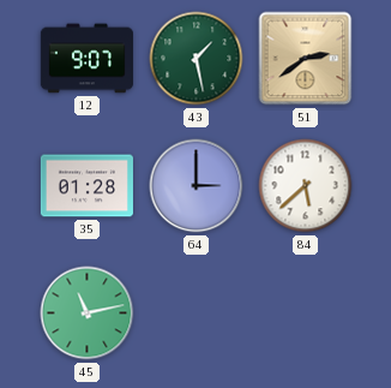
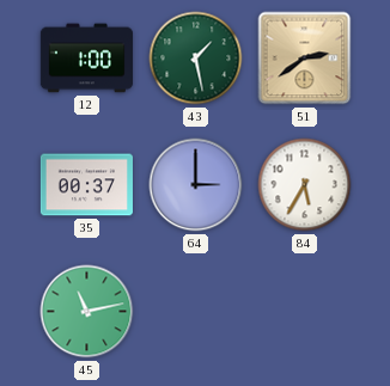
12: 9:07 -> 1:00
35: 01:28 -> 00:37
84: 5:38 -> 5:35
